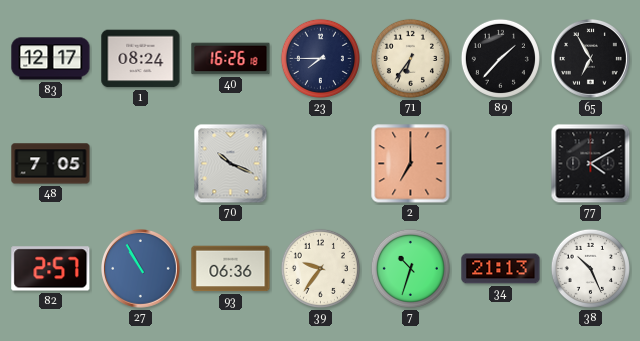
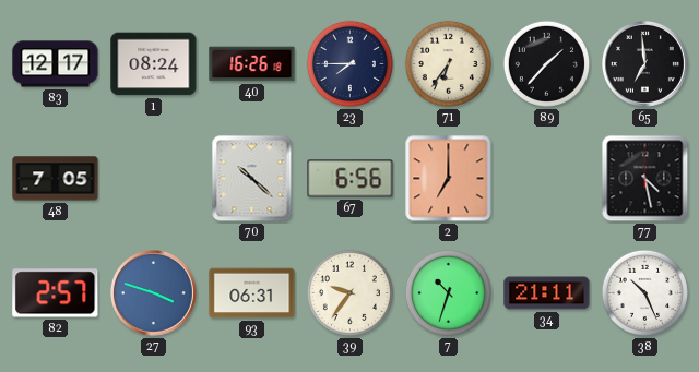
65: 6:55 -> 6:59
70: 10:19 -> 10:22
67: none -> 6:56
77: 4:10 -> 4:28
27: 10:55 -> 3:48
93: 06:36 -> 06:31
34: 21:13 -> 21:11
